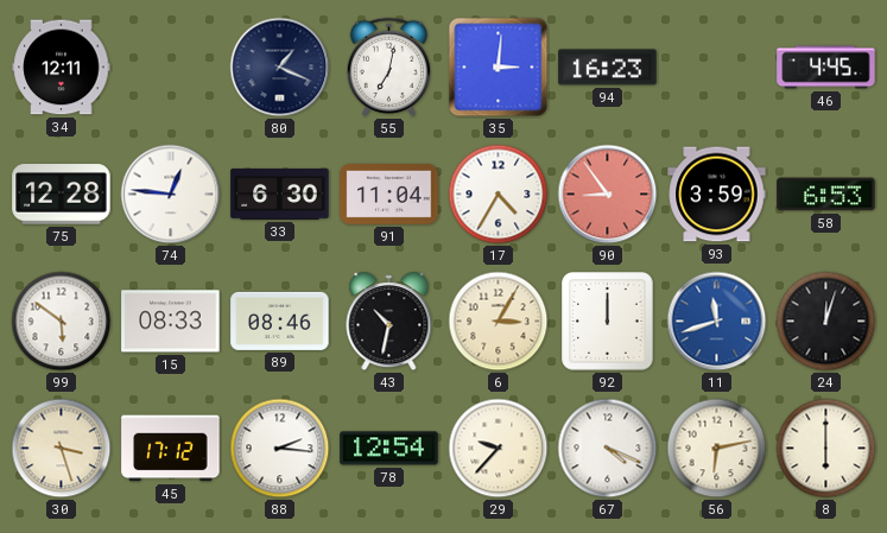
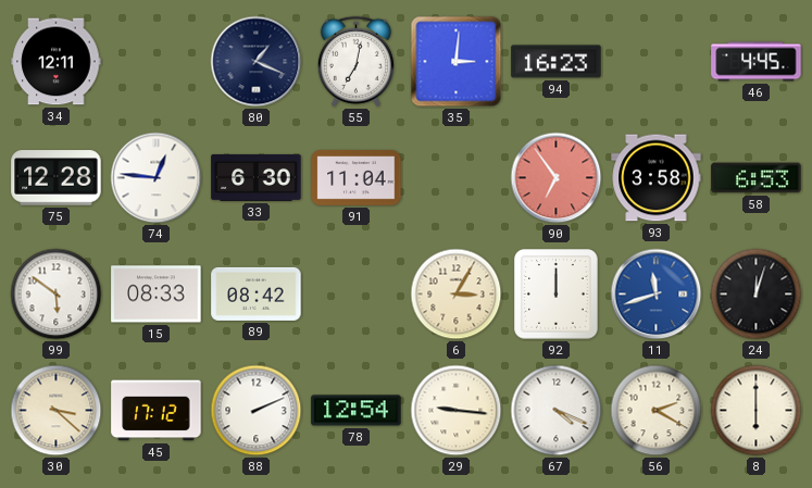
17: 4:35 -> none
90: 8:54 -> 6:54
93: 3:59 -> 3:58
89: 08:46 -> 08:42
43: 10:32 -> none
30: 3:27 -> 3:22
88: 2:16 -> 2:11
29: 9:37 -> 9:16
56: 6:13 -> 2:20
